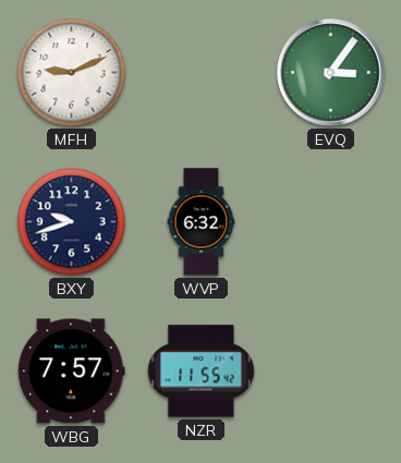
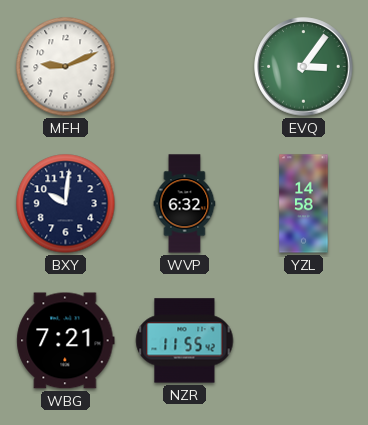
BXY: 9:42 -> 10:01
YZL: none -> 14:58
WBG: 7:57 -> 7:21
